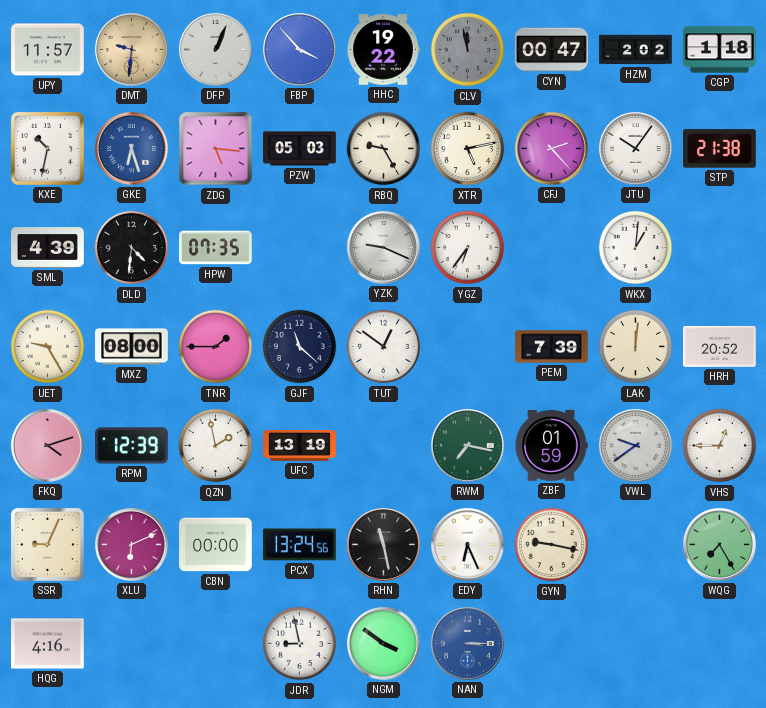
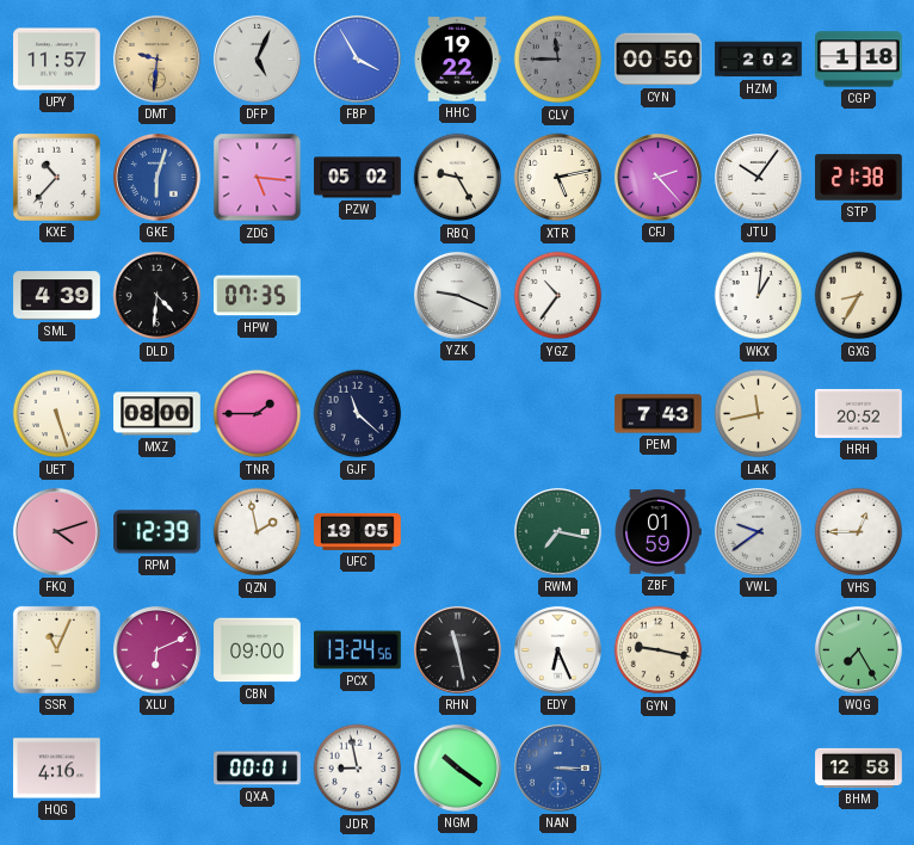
DFP: 1:04 -> 5:04
FBP: 3:53 -> 3:55
CLV: 11:58 -> 11:45
CYN: 00:47 -> 00:50
KXE: 10:32 -> 10:37
GKE: 6:27 -> 6:03
PZW: 05:03 -> 05:02
YGZ: 6:36 -> 10:36
GXG: none -> 8:35
UET: 9:25 -> 5:27
TUT: 12:51 -> none
PEM: 7:39 -> 7:43
LAK: 12:01 -> 11:43
UFC: 13:19 -> 19:05
SSR: 9:04 -> 11:04
CBN: 00:00 -> 09:00
QXA: none -> 00:01
NGM: 3:51 -> 10:21
BHM: none -> 12:58
